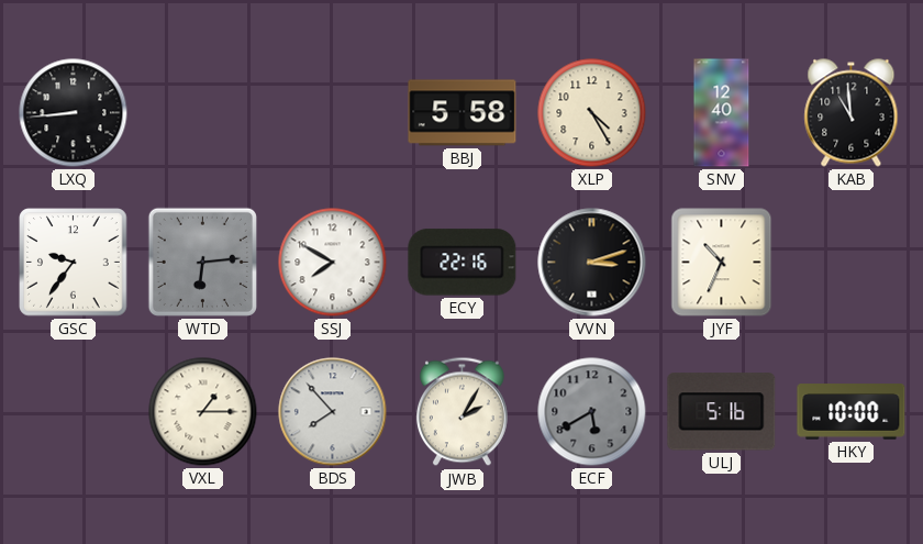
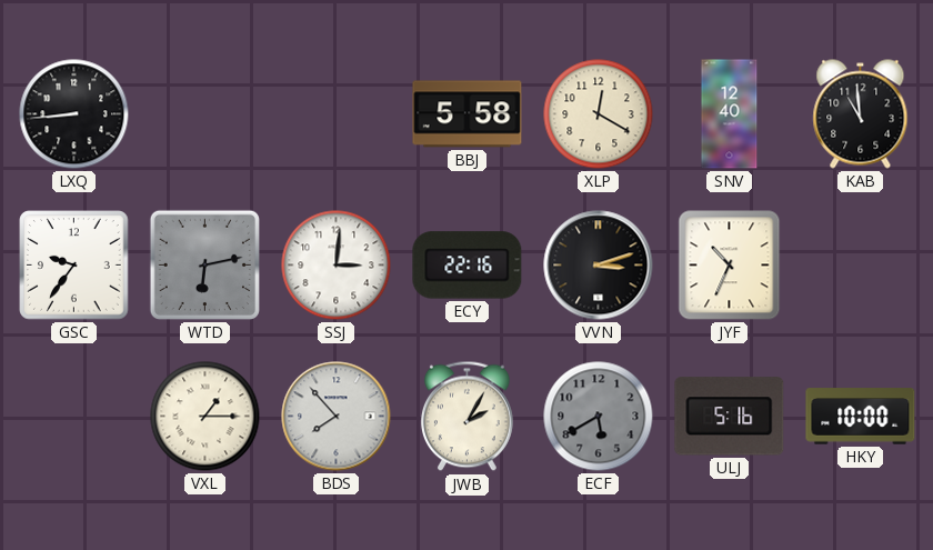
XLP: 4:25 -> 12:20
WTD: 6:14 -> 6:13
SSJ: 7:50 -> 3:01
